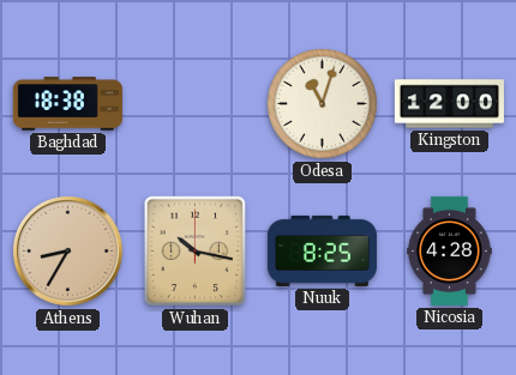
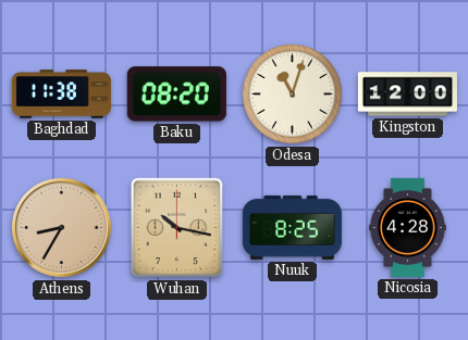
Baghdad: 18:38 -> 11:38
Baku: none -> 08:20
